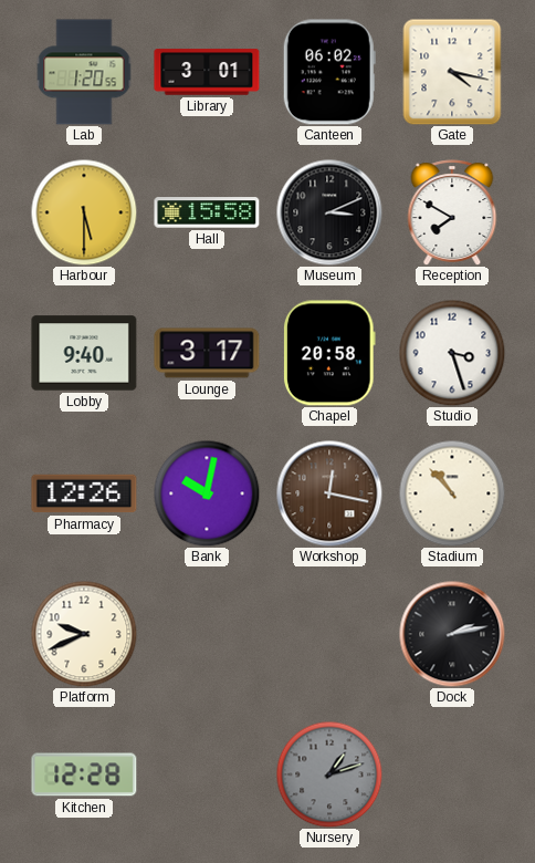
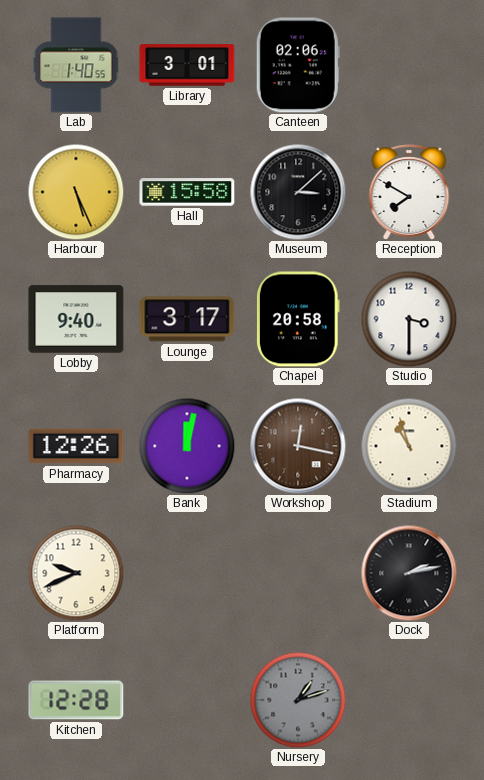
Lab: 1:20 -> 1:40
Canteen: 06:02 -> 02:06
Gate: 4:17 -> none
Harbour: 5:30 -> 5:26
Museum: 3:11 -> 3:08
Studio: 3:27 -> 3:30
Bank: 10:02 -> 12:02
Stadium: 10:53 -> 10:57
